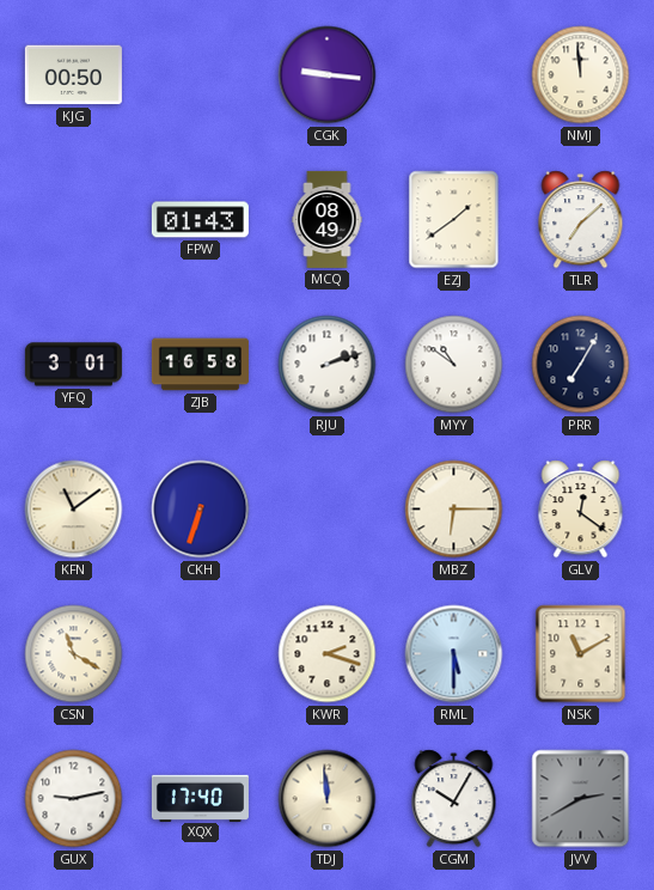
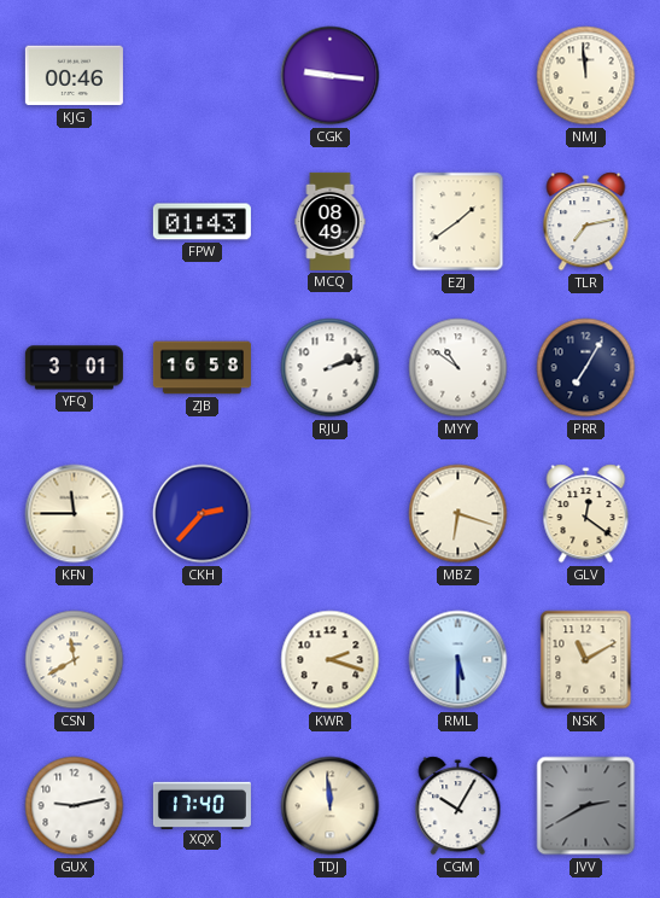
KJG: 00:50 -> 00:46
TLR: 7:08 -> 7:13
KFN: 11:09 -> 11:45
CKH: 6:33 -> 2:37
MBZ: 6:15 -> 6:18
CSN: 11:20 -> 11:40
